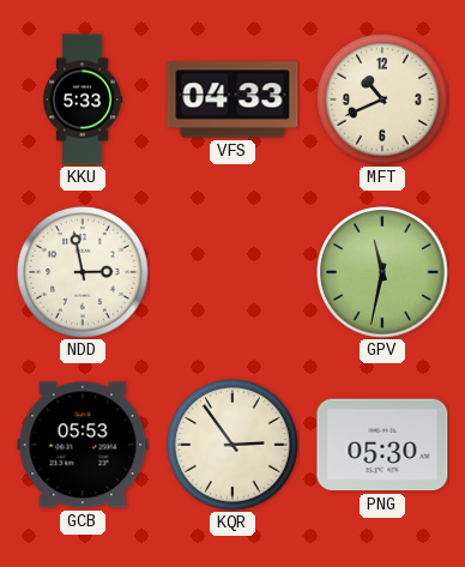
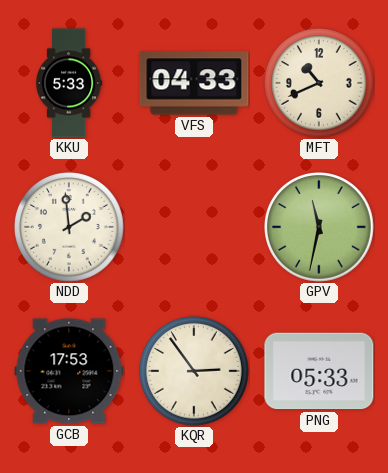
NDD: 2:58 -> 1:59
GCB: 05:53 -> 17:53
PNG: 05:30 -> 05:33
